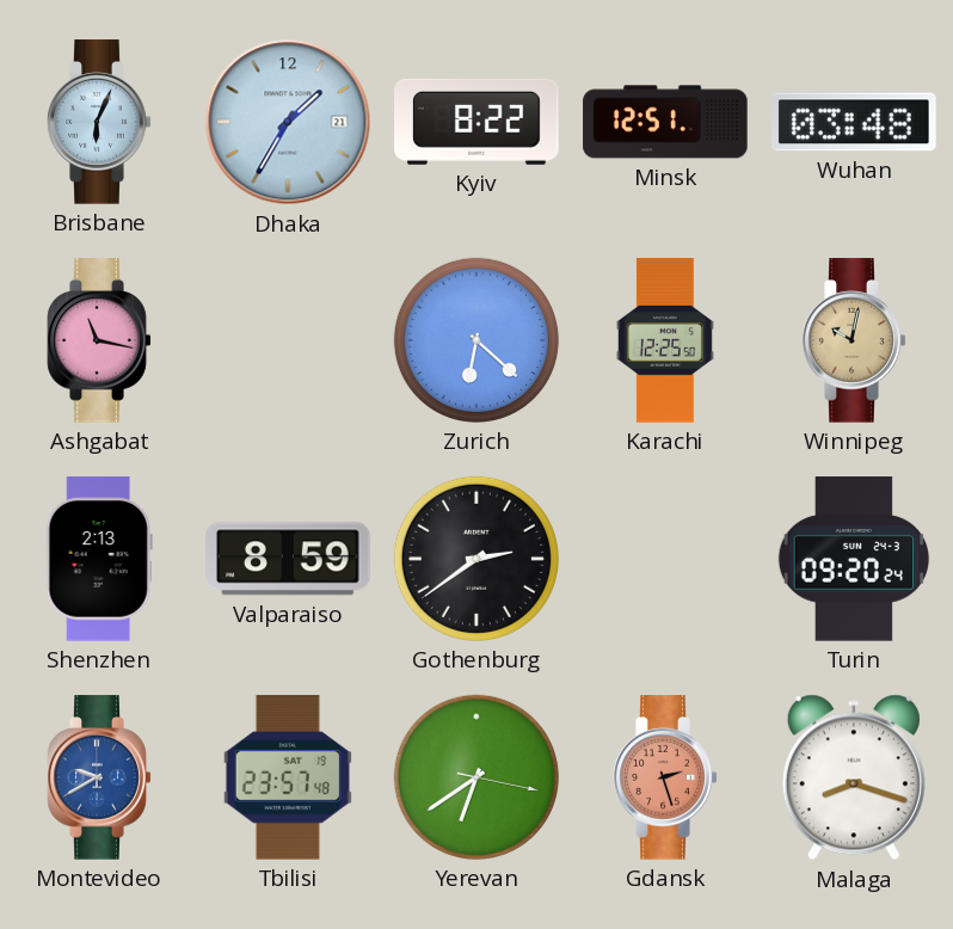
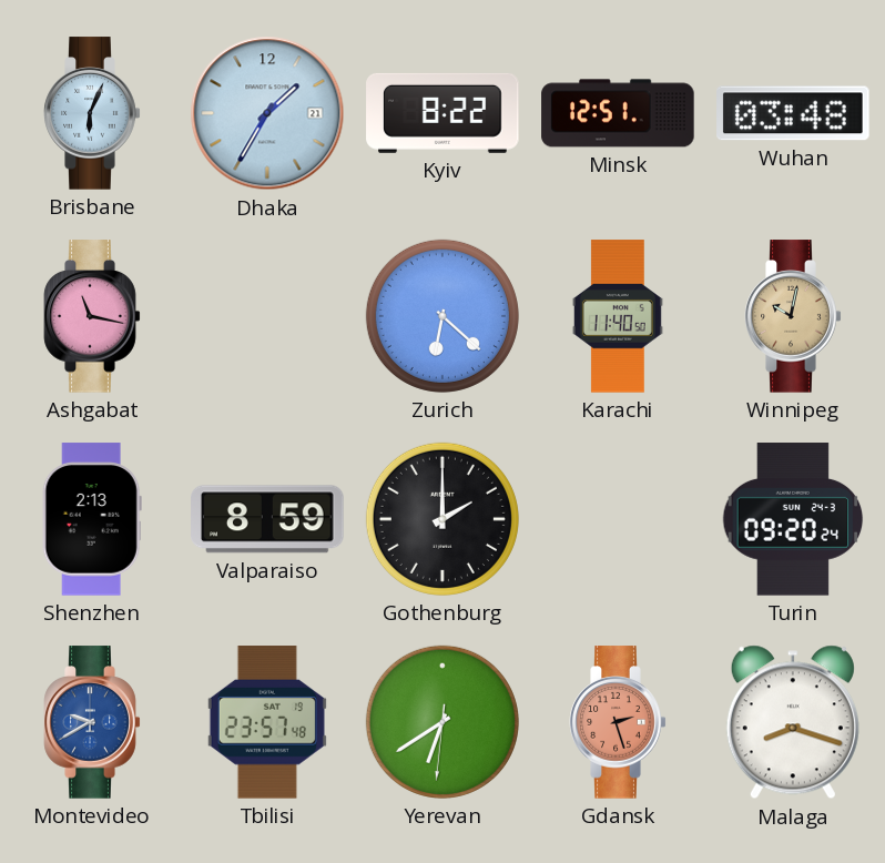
Karachi: 12:25 -> 11:40
Gothenburg: 2:39 -> 2:00
Yerevan: 6:39:17 -> 6:39:31
